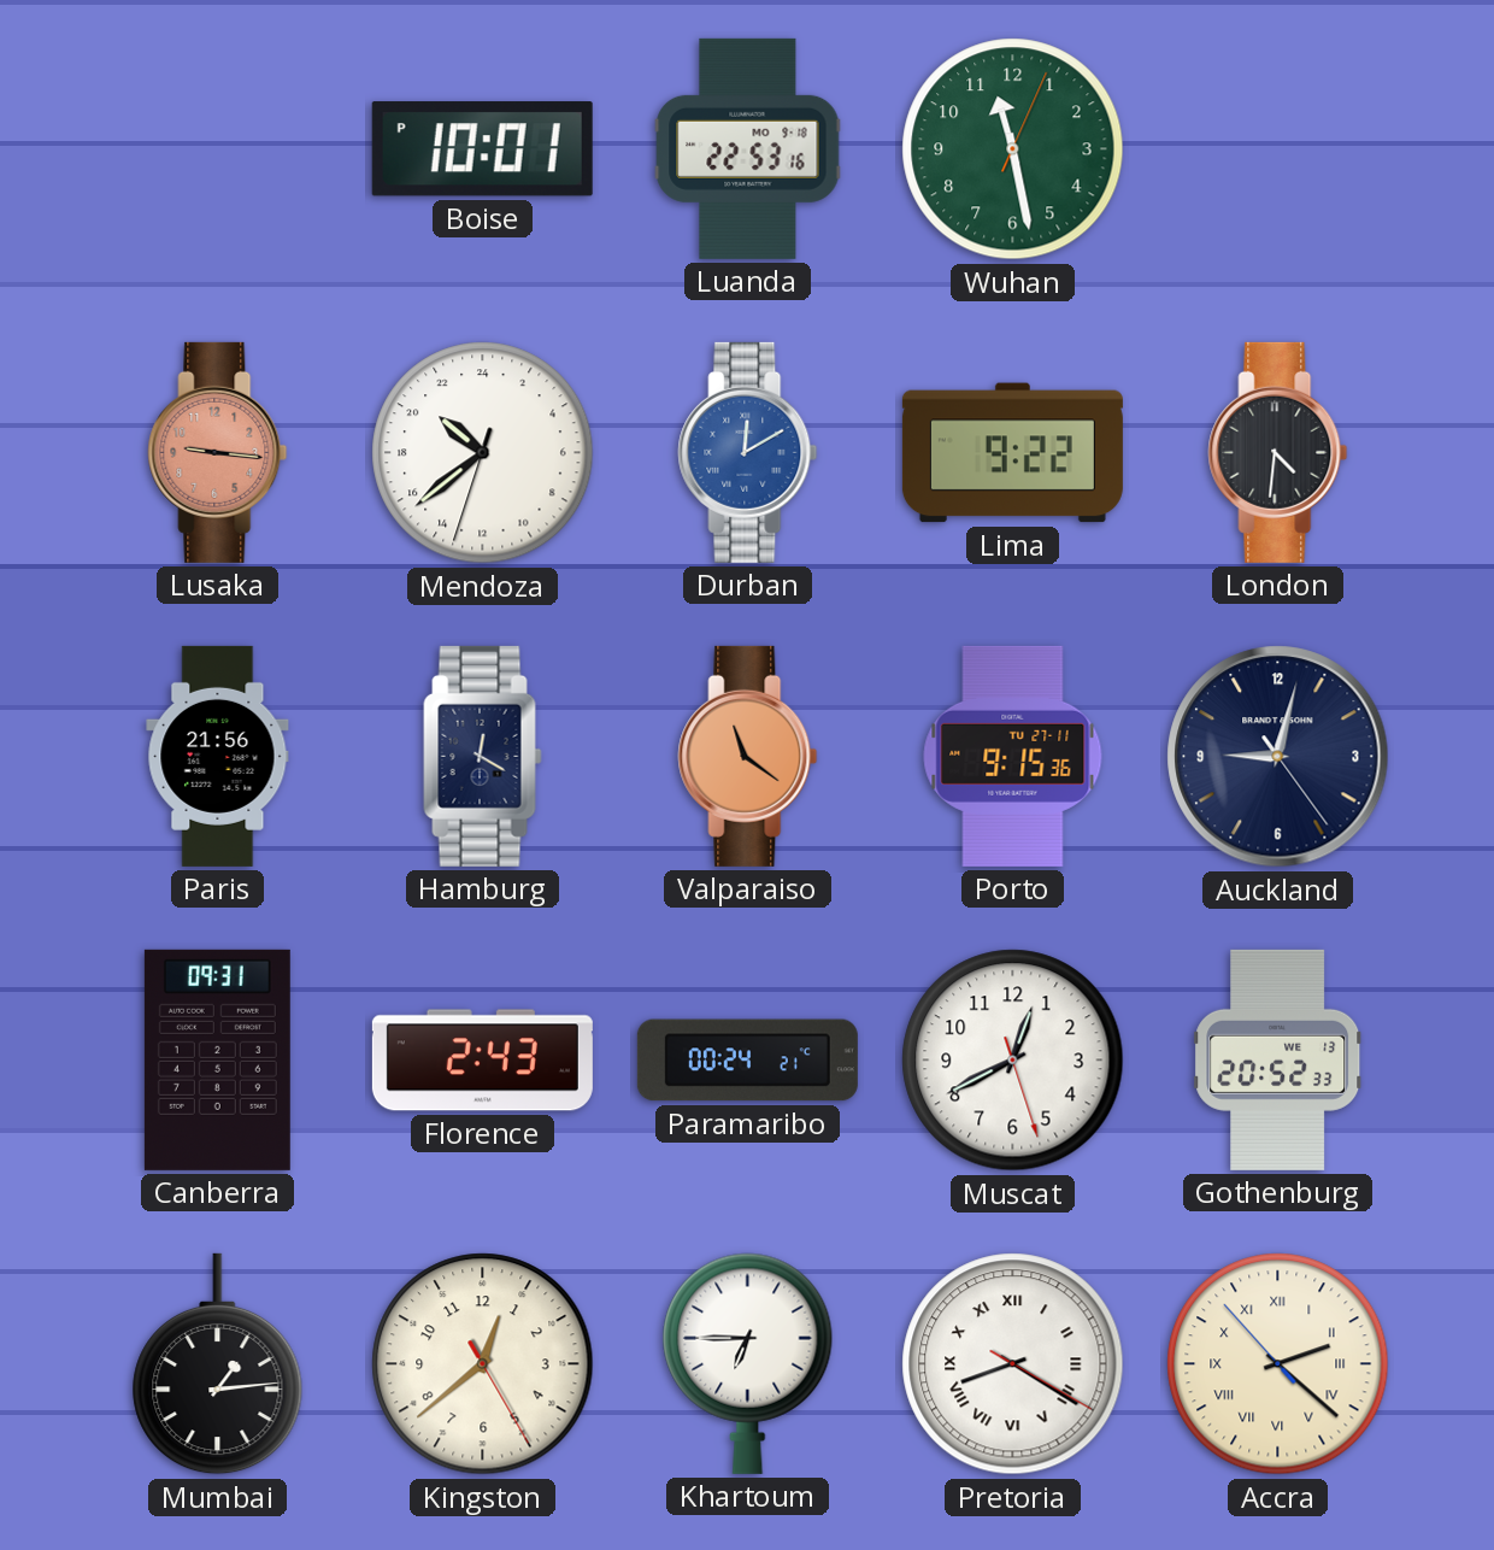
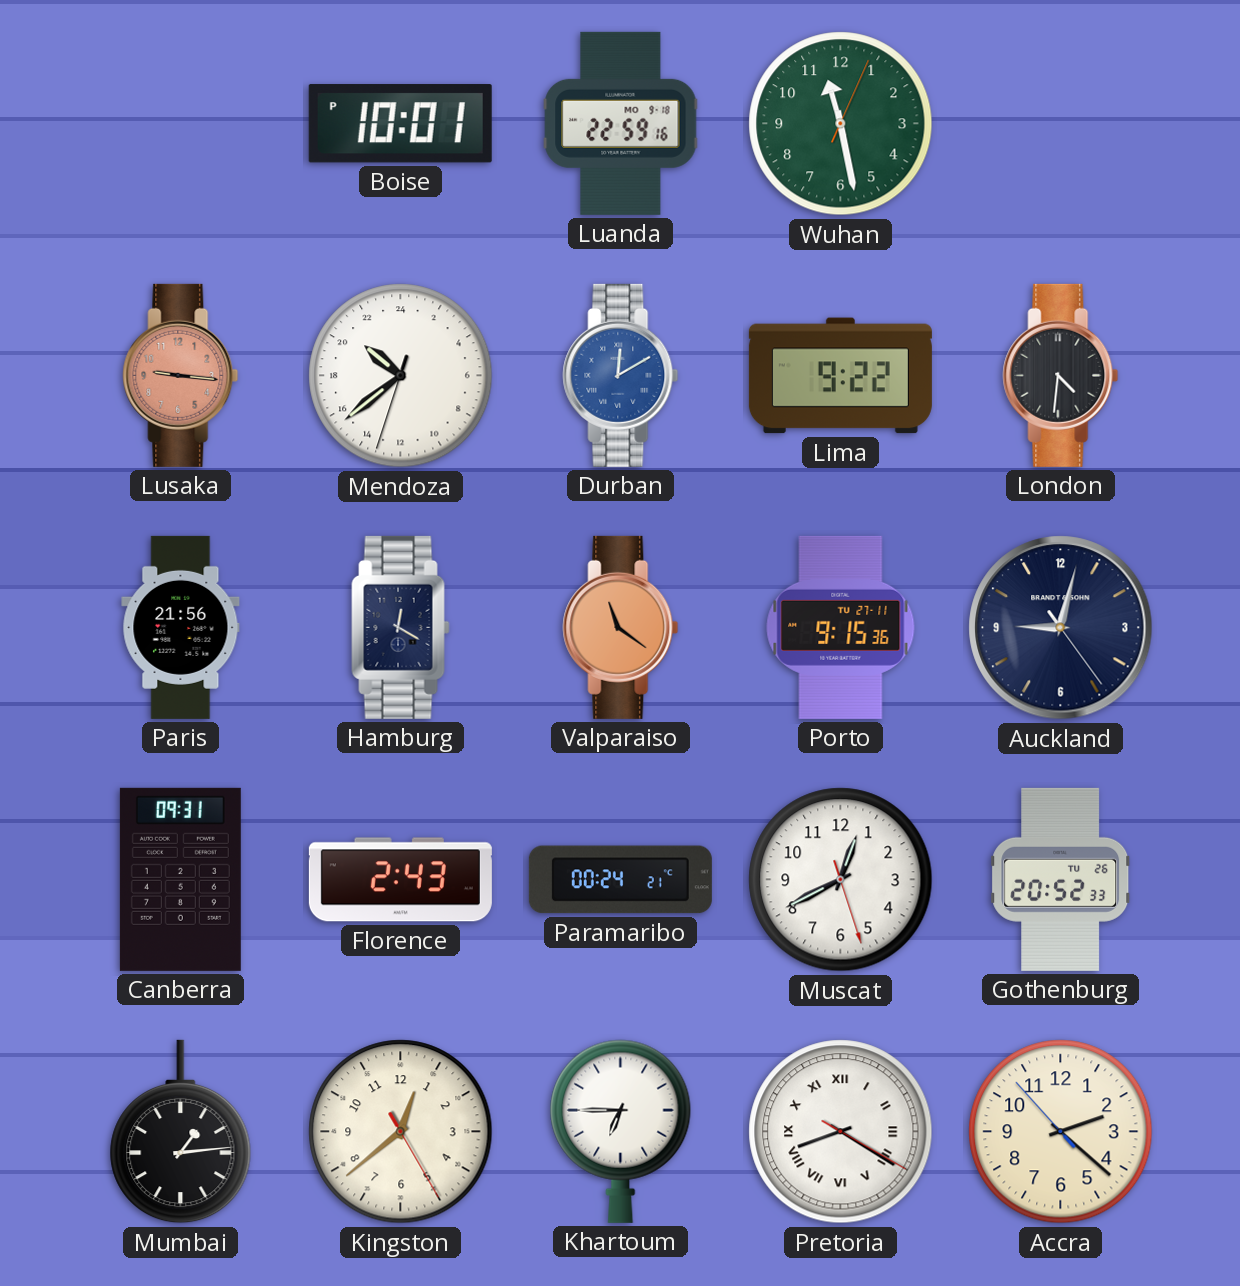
Luanda: 22:53 -> 22:59
Gothenburg date: WE 13 -> TU 26
Accra numerals: Roman -> Arabic
